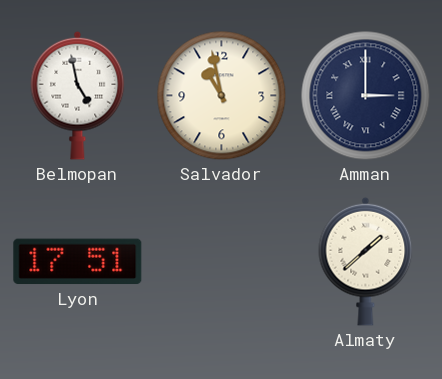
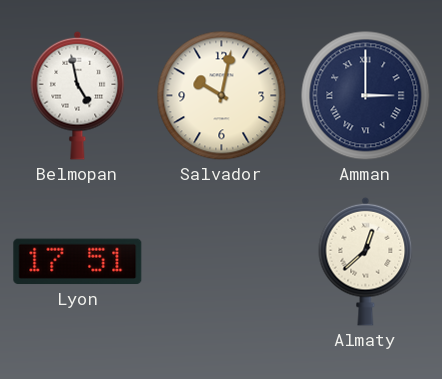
Salvador: 10:58 -> 10:02
Almaty: 1:38 -> 12:38
